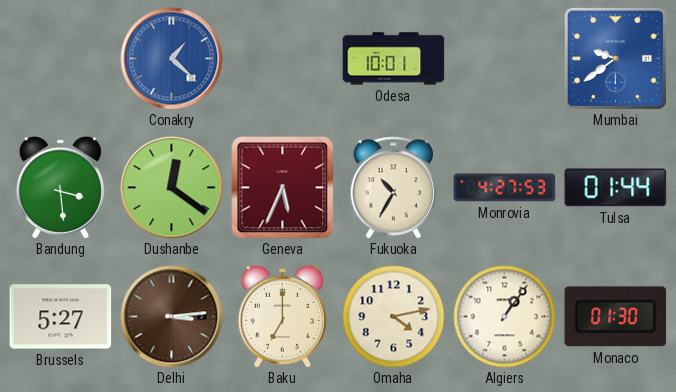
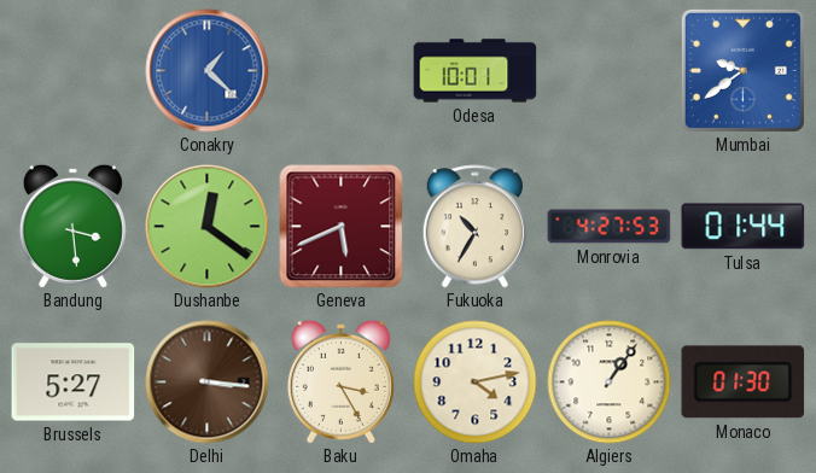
Geneva: 5:34 -> 5:41
Delhi: 3:14 -> 3:16
Baku: 7:00 -> 3:25
